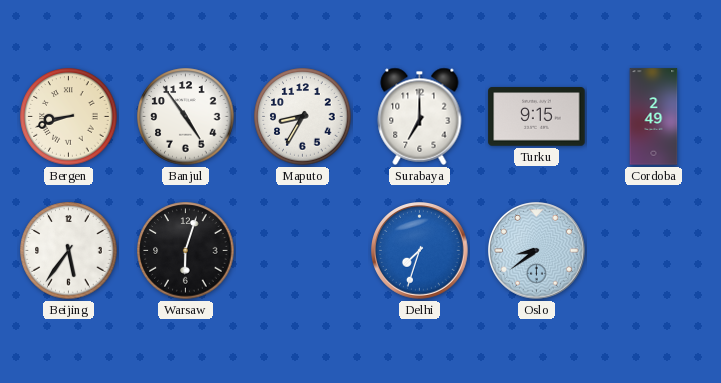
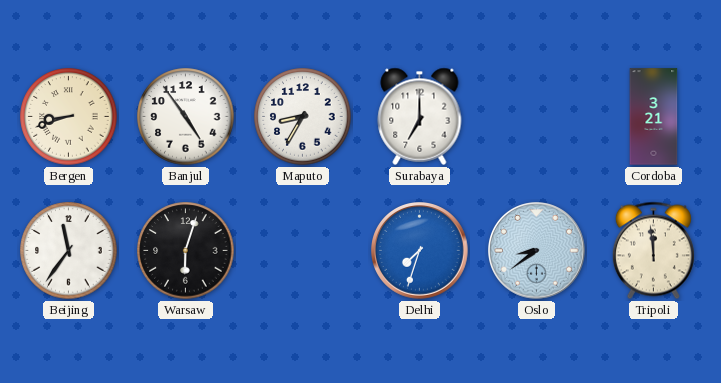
Turku: 9:15 -> none
Cordoba: 2:49 -> 3:21
Beijing: 5:36 -> 11:36
Tripoli: none -> 11:59
